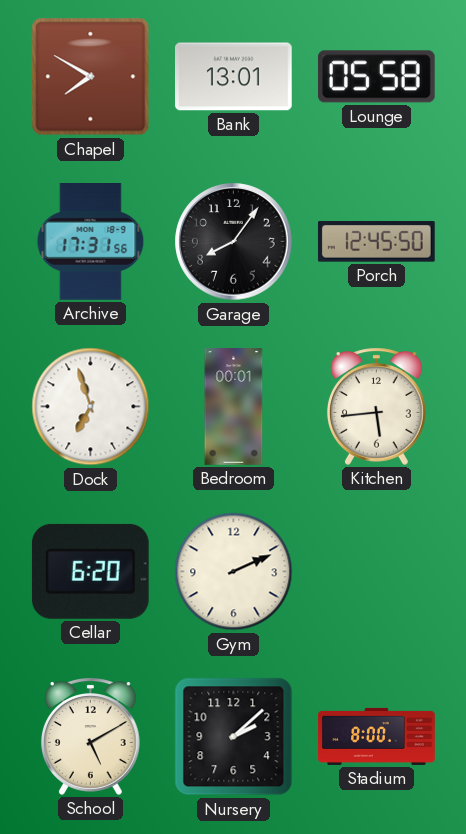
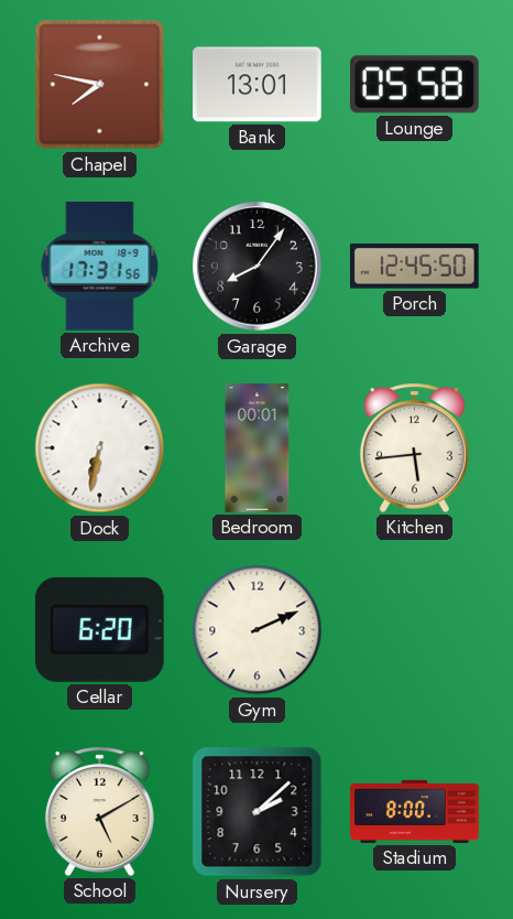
Chapel: 7:50 -> 7:47
Dock: 6:57 -> 6:32
